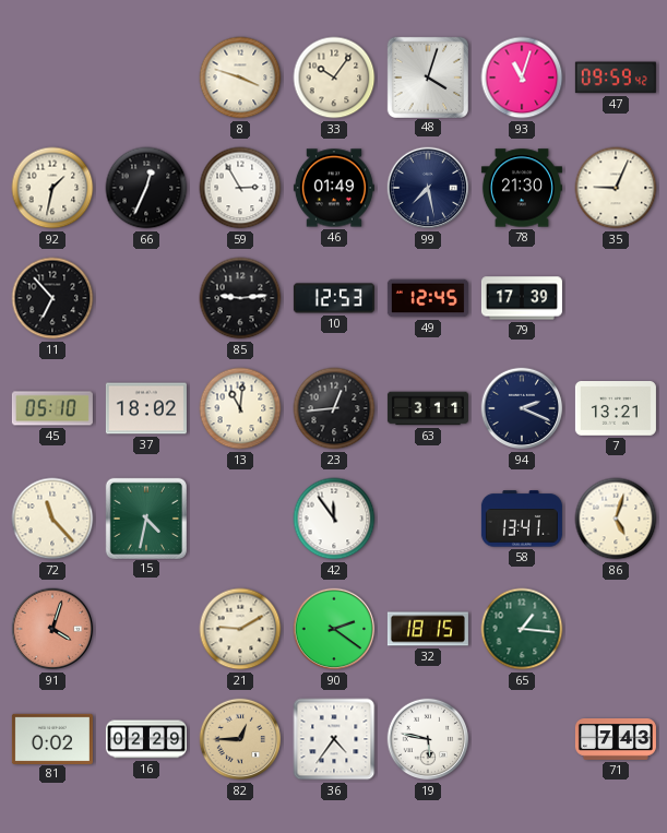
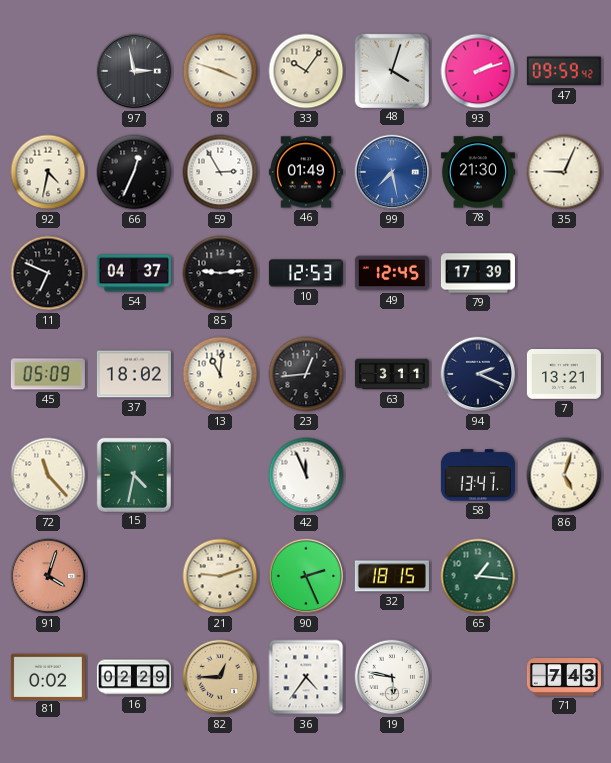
97: none -> 2:58
93: 11:03 -> 2:12
92: 1:32 -> 4:32
99 dial: navy -> blue
11: 6:53 -> 6:49
54: none -> 04:37
45: 05:10 -> 05:09
42: 11:54 -> 11:56
21: 9:10 -> 9:12
90: 2:21 -> 2:26
